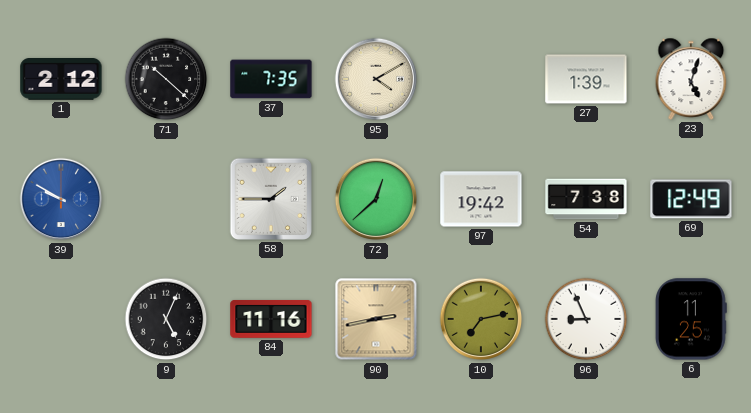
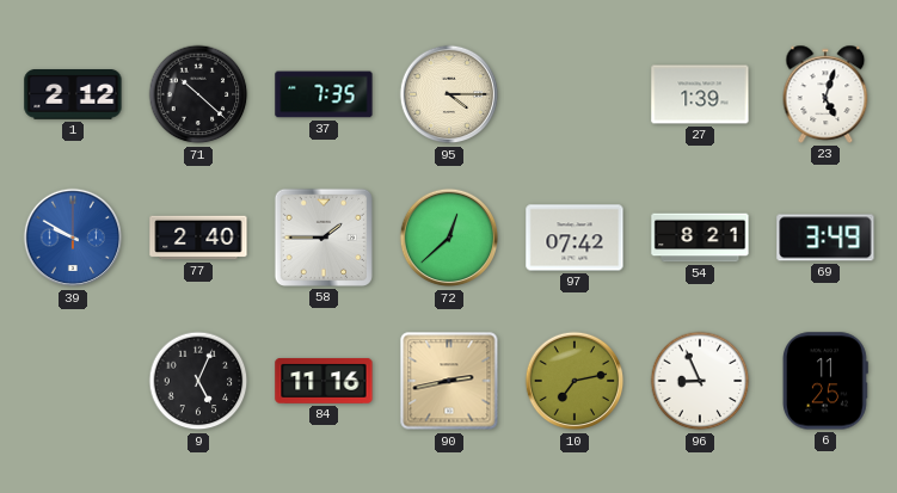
95: 4:10 -> 4:15
77: none -> 2:40
97: 19:42 -> 07:42
54: 7:38 -> 8:21
69: 12:49 -> 3:49
